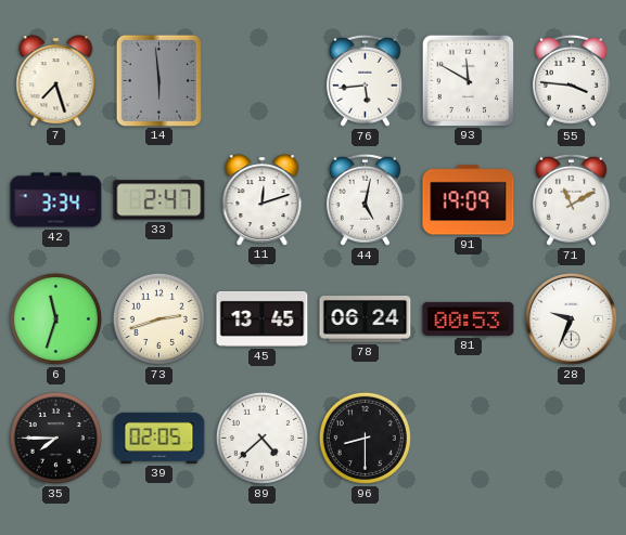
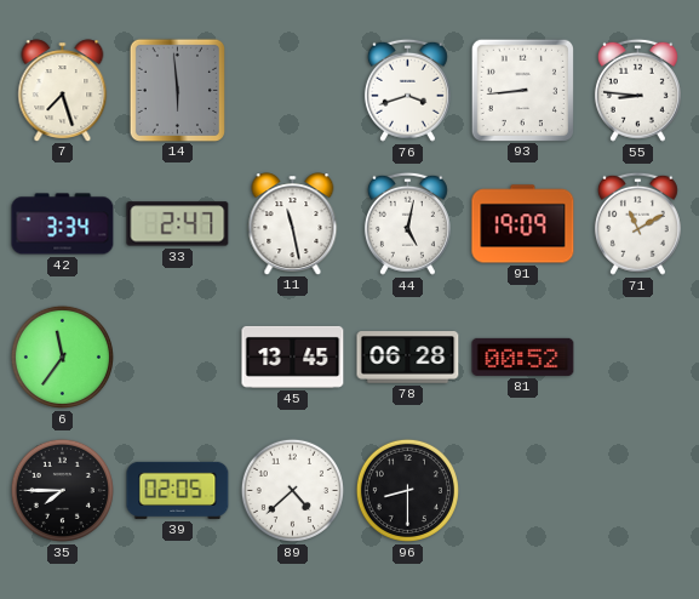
76: 5:44 -> 3:42
93: 11:50 -> 8:44
55: 3:46 -> 8:46
11: 12:12 -> 11:28
6: 11:33 -> 11:36
73: 2:42 -> none
78: 06:24 -> 06:28
81: 00:53 -> 00:52
28: 9:34 -> none
